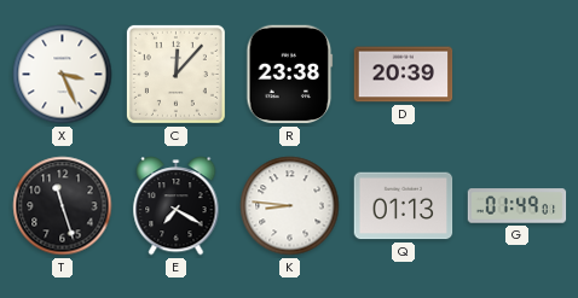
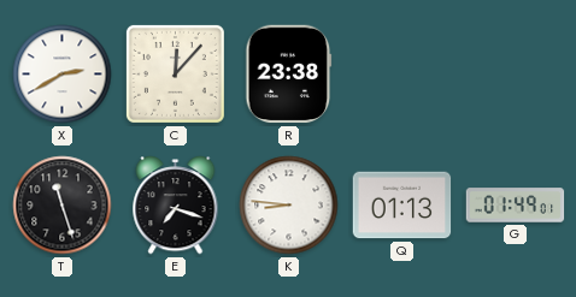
X: 3:26 -> 2:40
D: 20:39 -> none
E: 7:20 -> 7:18
